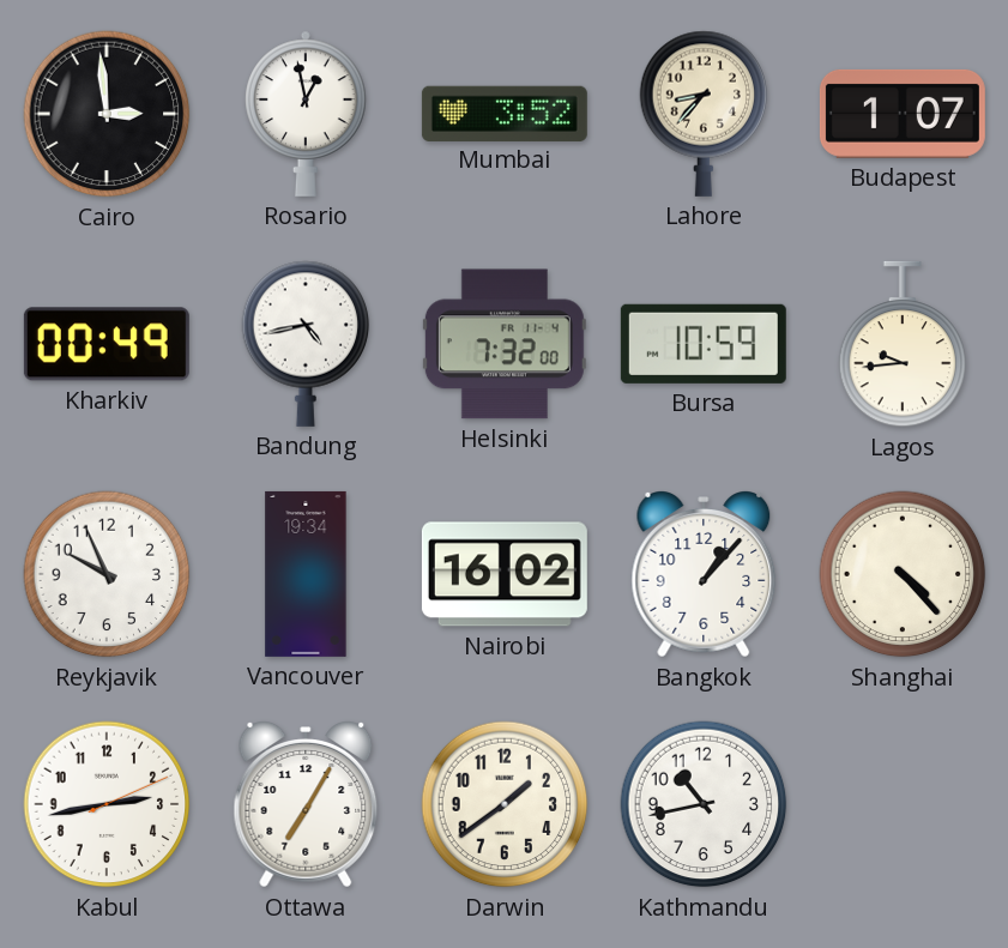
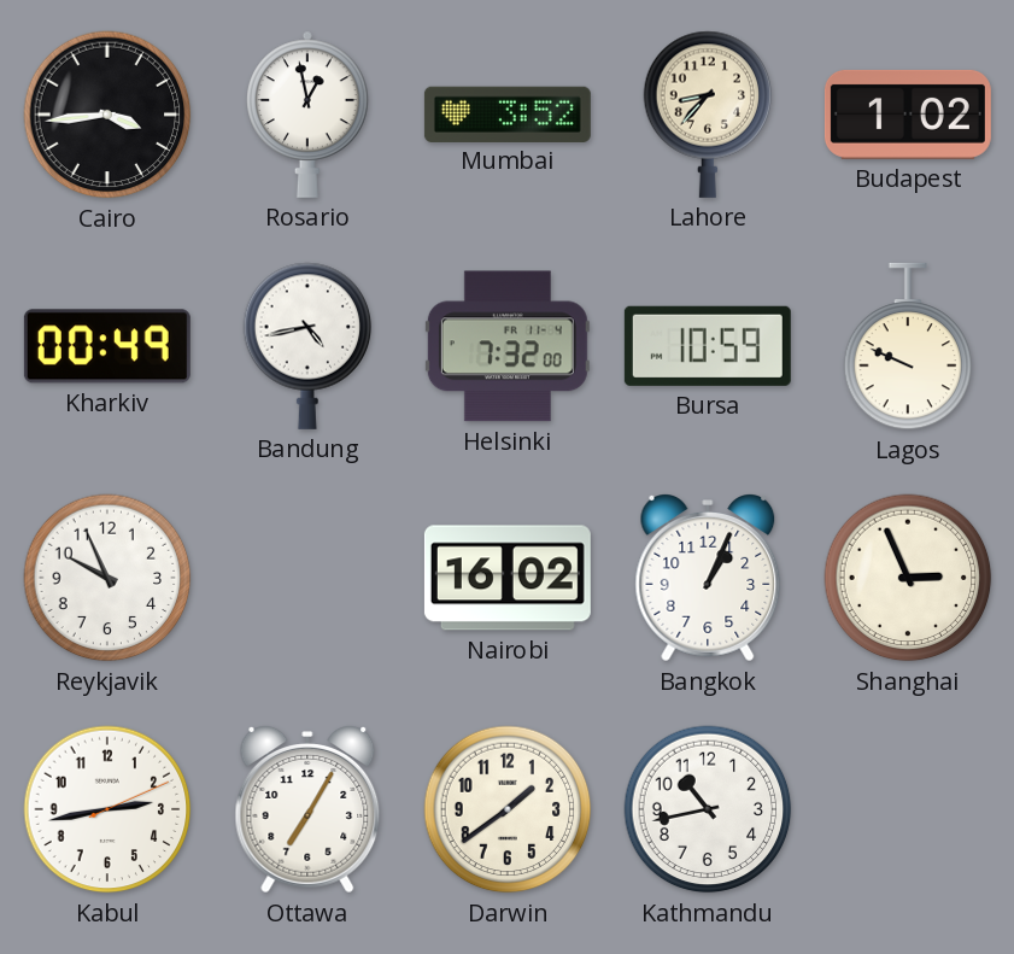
Cairo: 2:59 -> 3:44
Budapest: 1:07 -> 1:02
Lagos: 9:44 -> 9:49
Vancouver: 19:34 -> none
Bangkok: 1:07 -> 1:04
Shanghai: 4:23 -> 2:56
